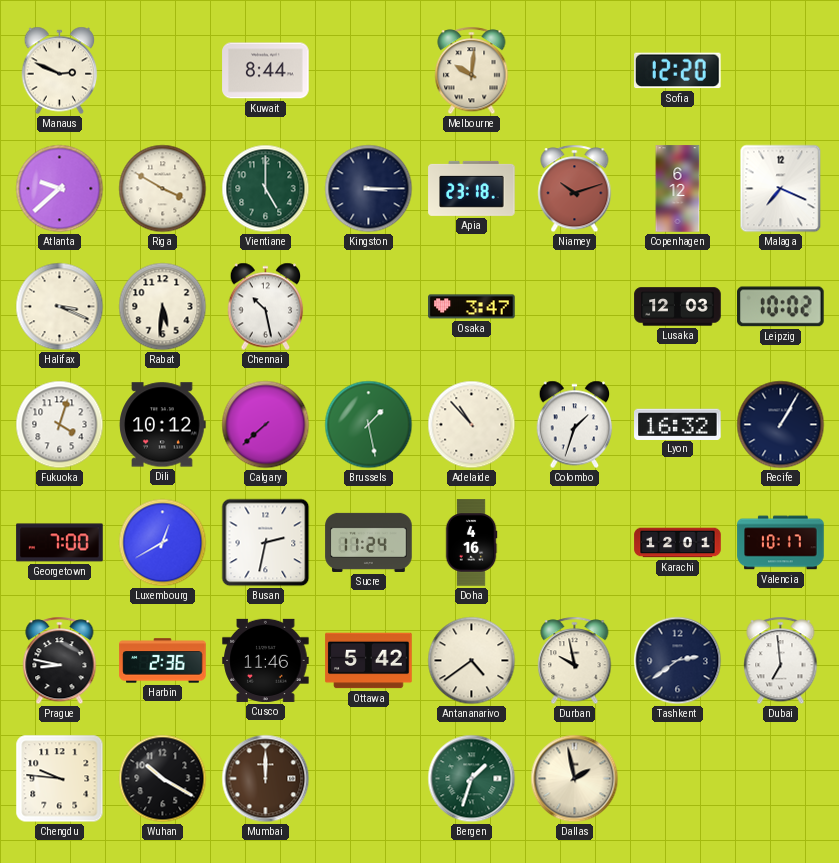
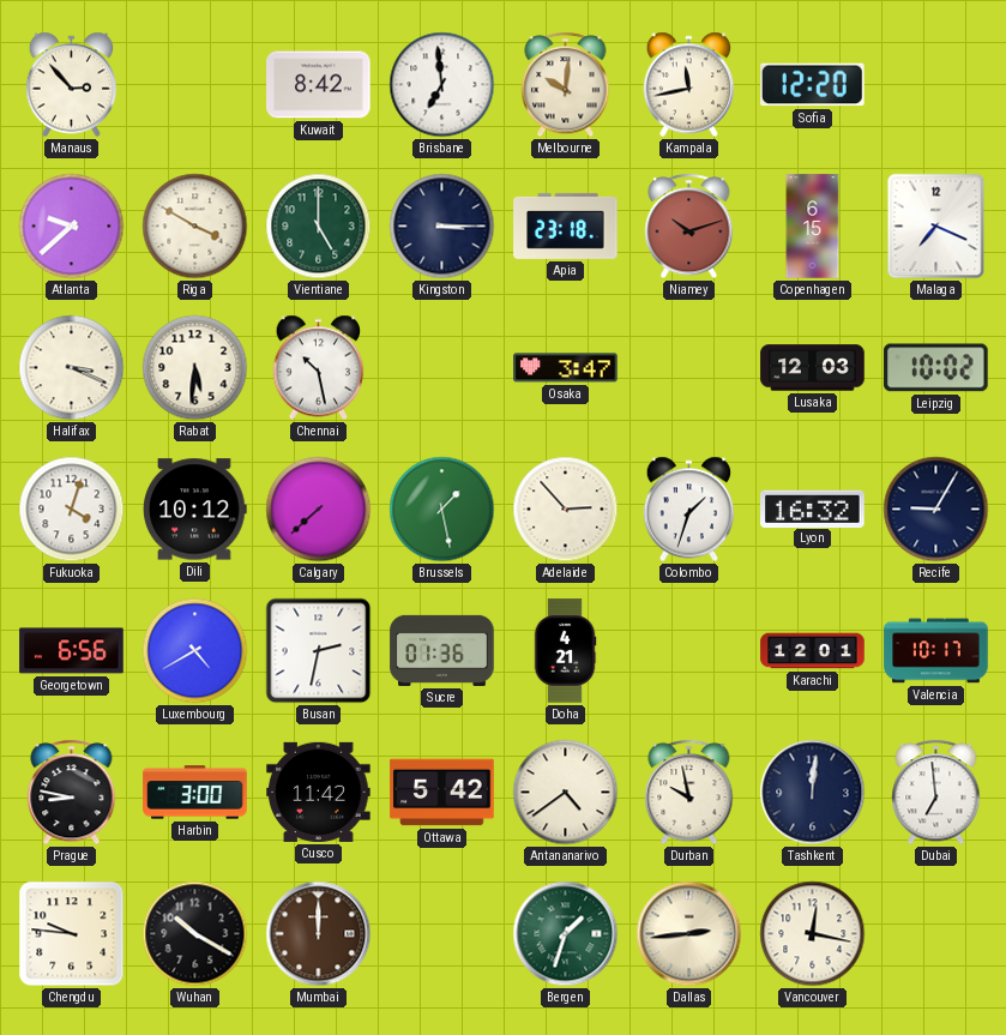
Manaus: 2:49 -> 2:53
Kuwait: 8:44 -> 8:42
Brisbane: none -> 6:59
Kampala: none -> 11:43
Copenhagen: 6:12 -> 6:15
Adelaide: 10:53 -> 2:53
Recife: 1:05 -> 9:05
Georgetown: 7:00 -> 6:56
Luxembourg: 12:40 -> 4:40
Sucre: 11:24 -> 01:36
Doha: 4:16 -> 4:21
Harbin: 2:36 -> 3:00
Cusco: 11:46 -> 11:42
Tashkent: 2:39 -> 12:01
Dallas: 1:58 -> 2:44
Vancouver: none -> 12:17
